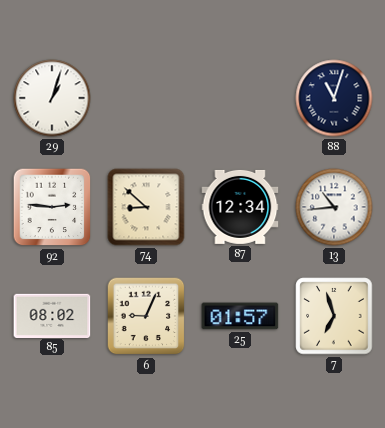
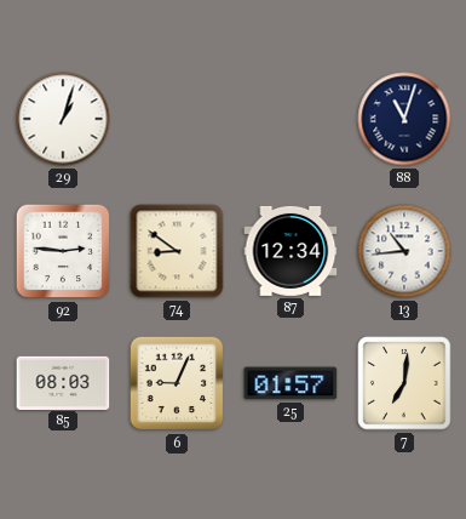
74: 8:52 -> 8:51
85: 08:02 -> 08:03
7: 6:57 -> 7:01
